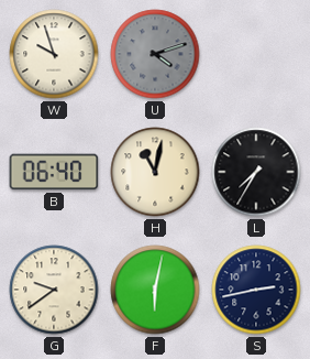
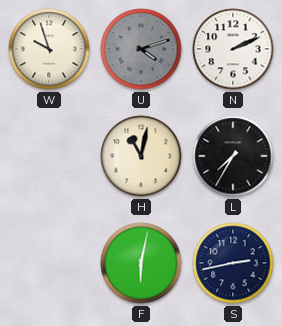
N: none -> 2:11
B: 06:40 -> none
G: 9:39 -> none
